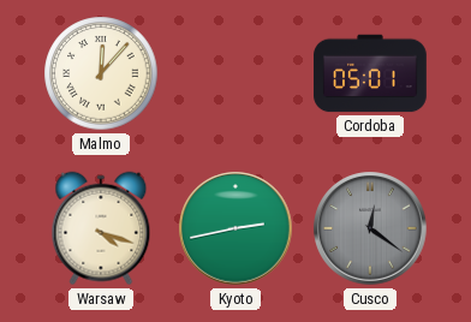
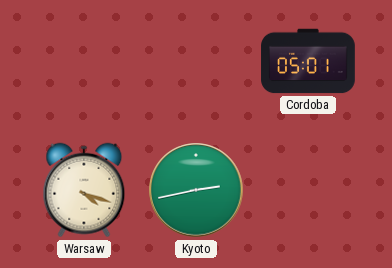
Malmo: 12:07 -> none
Cusco: 12:21 -> none
